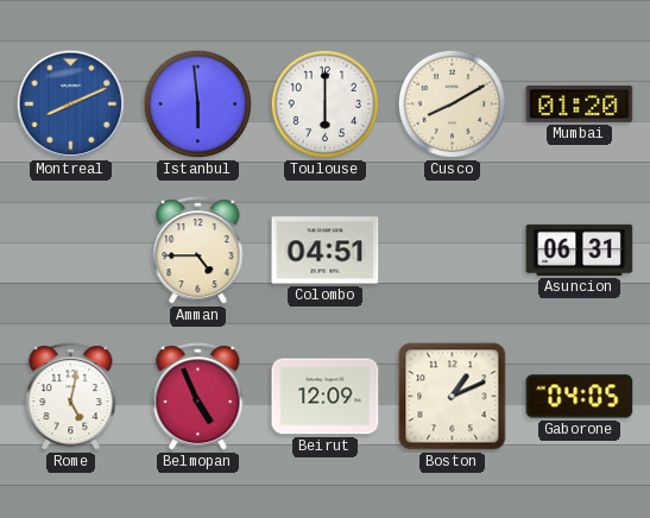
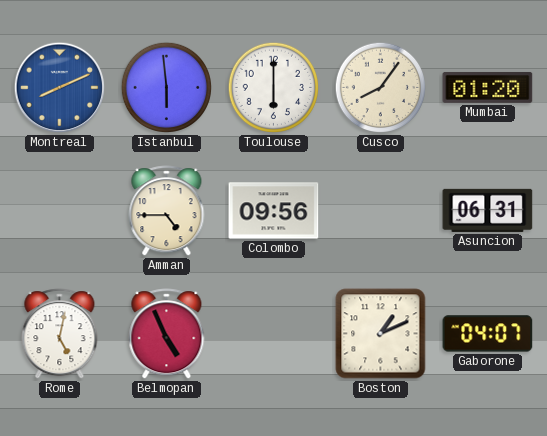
Cusco: 8:10 -> 8:06
Colombo: 04:51 -> 09:56
Beirut: 12:09 -> none
Gaborone: 04:05 -> 04:07
